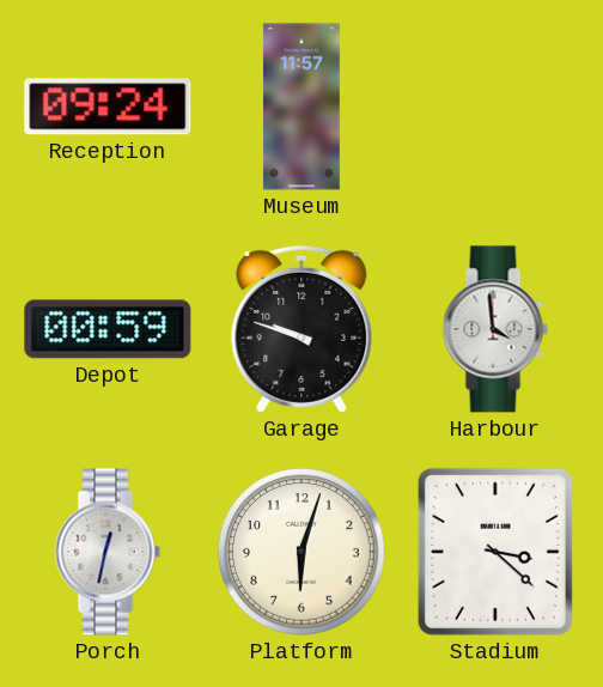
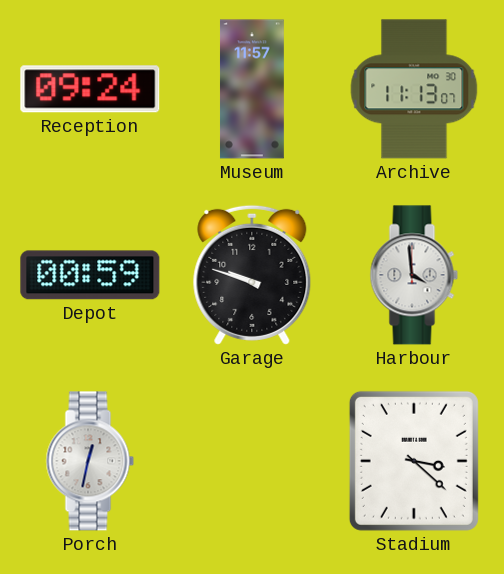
Archive: none -> 11:13
Platform: 6:03 -> none
